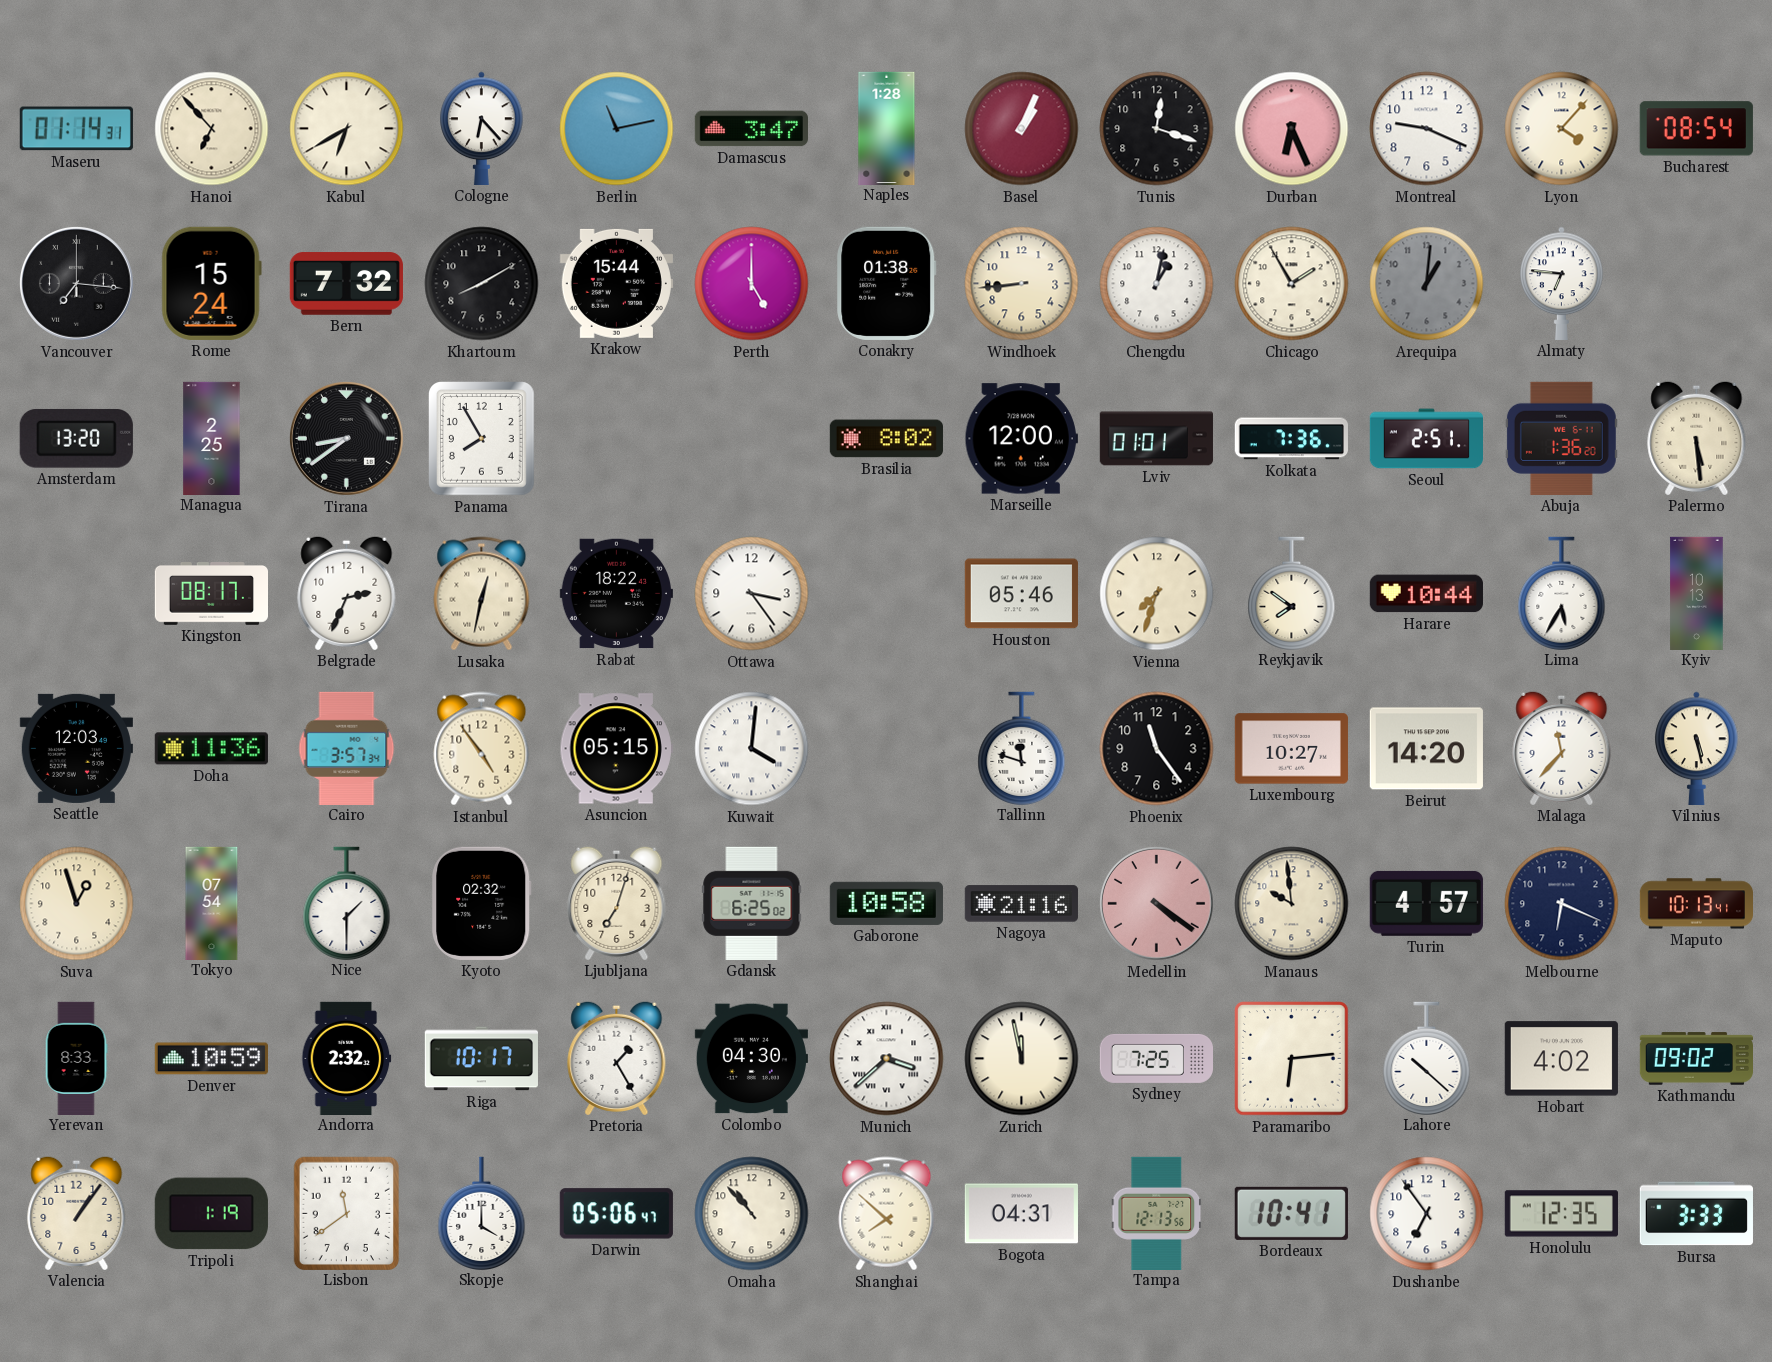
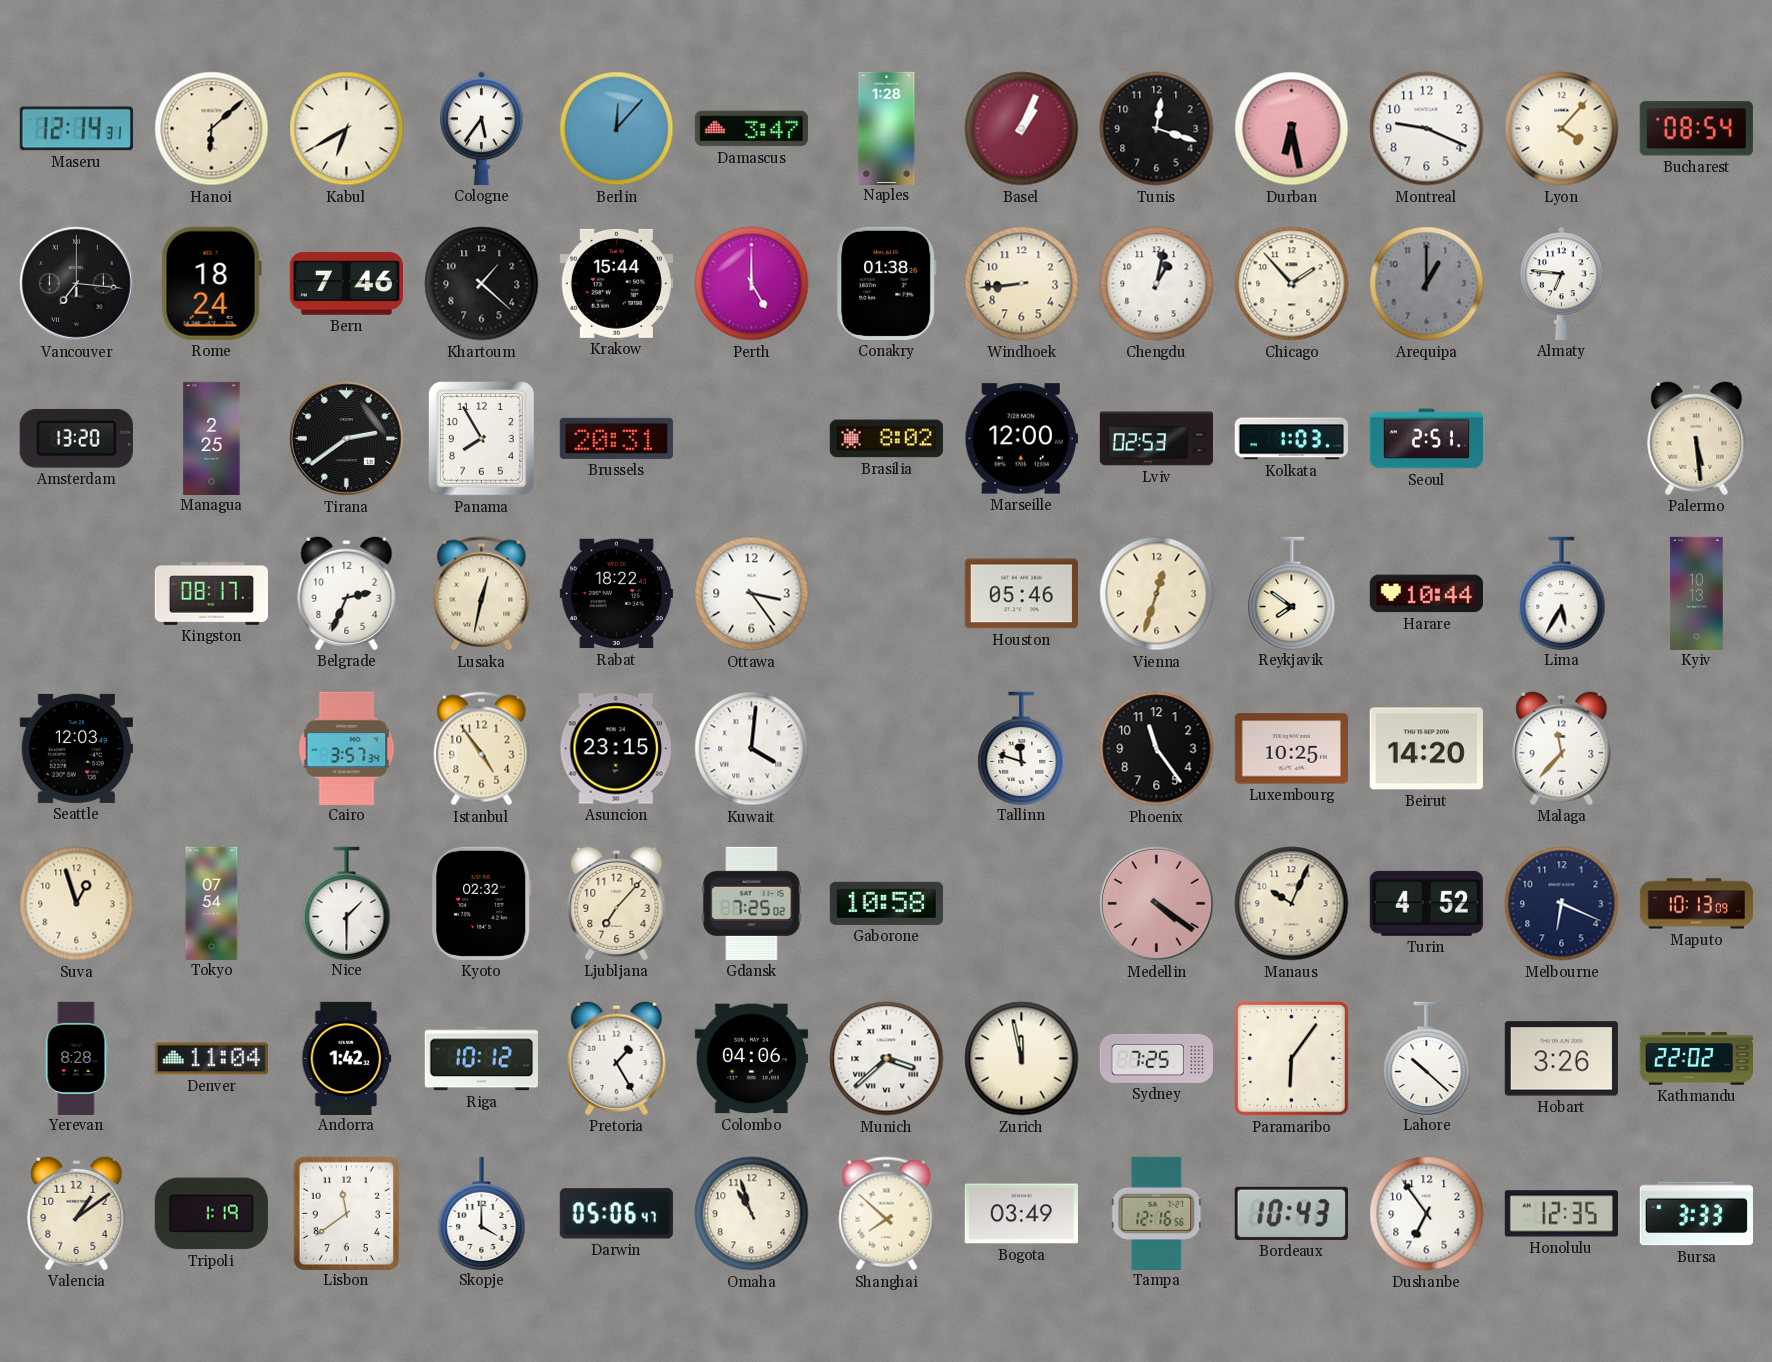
Maseru: 01:14 -> 12:14
Hanoi: 6:53 -> 6:08
Cologne: 6:23 -> 5:36
Berlin: 11:13 -> 12:07
Durban: 6:26 -> 6:28
Rome: 15:24 -> 18:24
Bern: 7:32 -> 7:46
Khartoum: 8:10 -> 1:22
Chicago: 1:55 -> 1:53
Arequipa: 1:01 -> 1:00
Tirana: 8:39 -> 2:39
Brussels: none -> 20:31
Lviv: 01:01 -> 02:53
Kolkata: 7:36 -> 1:03
Abuja: 1:36 -> none
Vienna: 7:33 -> 12:33
Doha: 11:36 -> none
Asuncion: 05:15 -> 23:15
Luxembourg: 10:27 -> 10:25
Vilnius: 5:28 -> none
Ljubljana: 7:03 -> 7:07
Gdansk: 6:25 -> 7:25
Nagoya: 21:16 -> none
Manaus: 9:59 -> 10:04
Turin: 4:57 -> 4:52
Maputo: 10:13:41 -> 10:13:09
Yerevan: 8:33 -> 8:28
Denver: 10:59 -> 11:04
Andorra: 2:32 -> 1:42
Riga: 10:17 -> 10:12
Colombo: 04:30 -> 04:06
Paramaribo: 6:14 -> 6:06
Hobart: 4:02 -> 3:26
Kathmandu: 09:02 -> 22:02
Valencia: 1:06 -> 1:09
Omaha: 10:53 -> 10:57
Bogota: 04:31 -> 03:49
Tampa: 12:13 -> 12:16
Bordeaux: 10:41 -> 10:43
